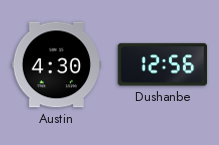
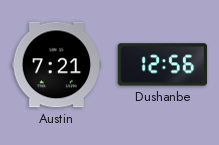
Austin: 4:30 -> 7:21
